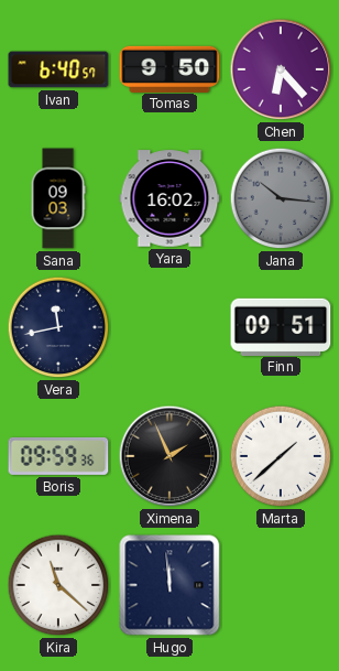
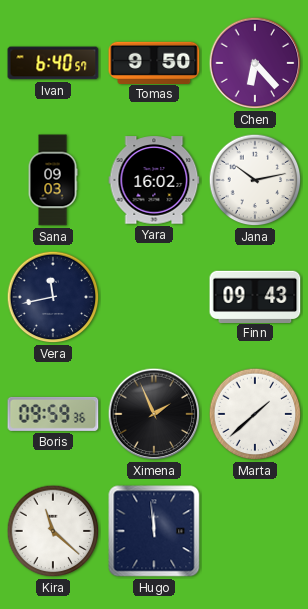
Jana: 10:16 -> 10:13
Jana dial: grey -> white
Finn: 09:51 -> 09:43
